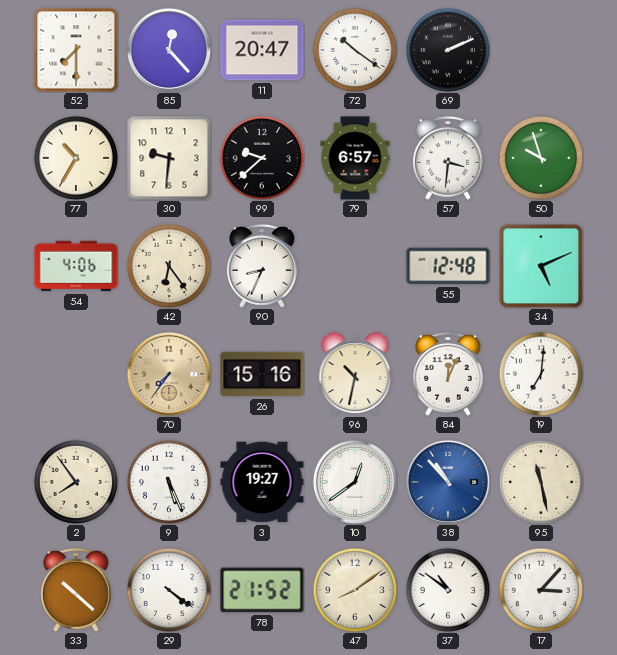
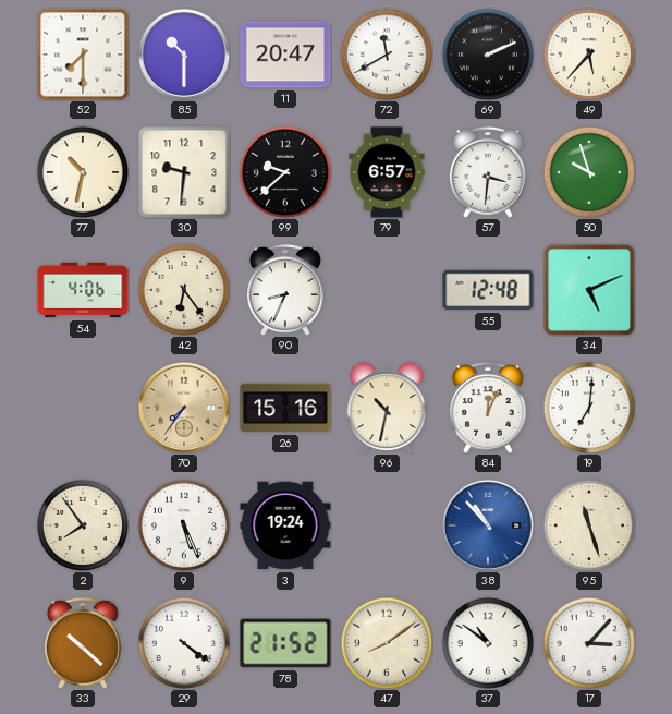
85: 12:23 -> 10:30
72: 10:21 -> 11:40
49: none -> 5:37
77: 10:35 -> 10:32
3: 19:27 -> 19:24
10: 12:39 -> none
95: 11:28 -> 11:27
